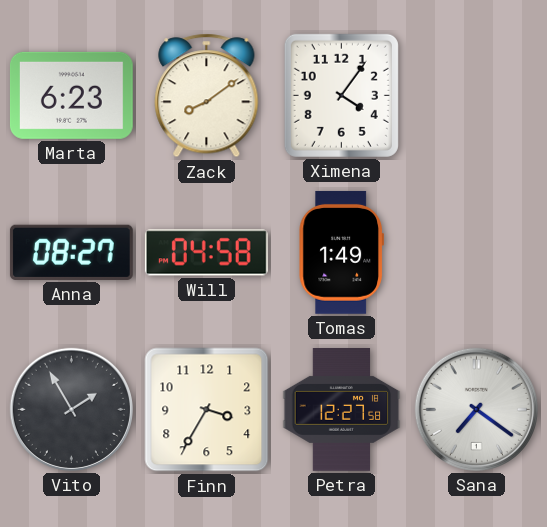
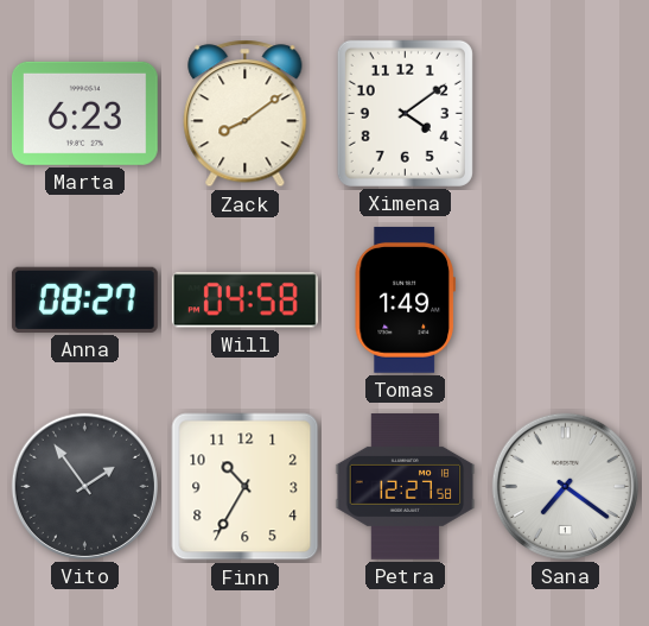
Ximena: 4:06 -> 4:09
Vito: 1:55 -> 1:54
Finn: 3:35 -> 10:35
